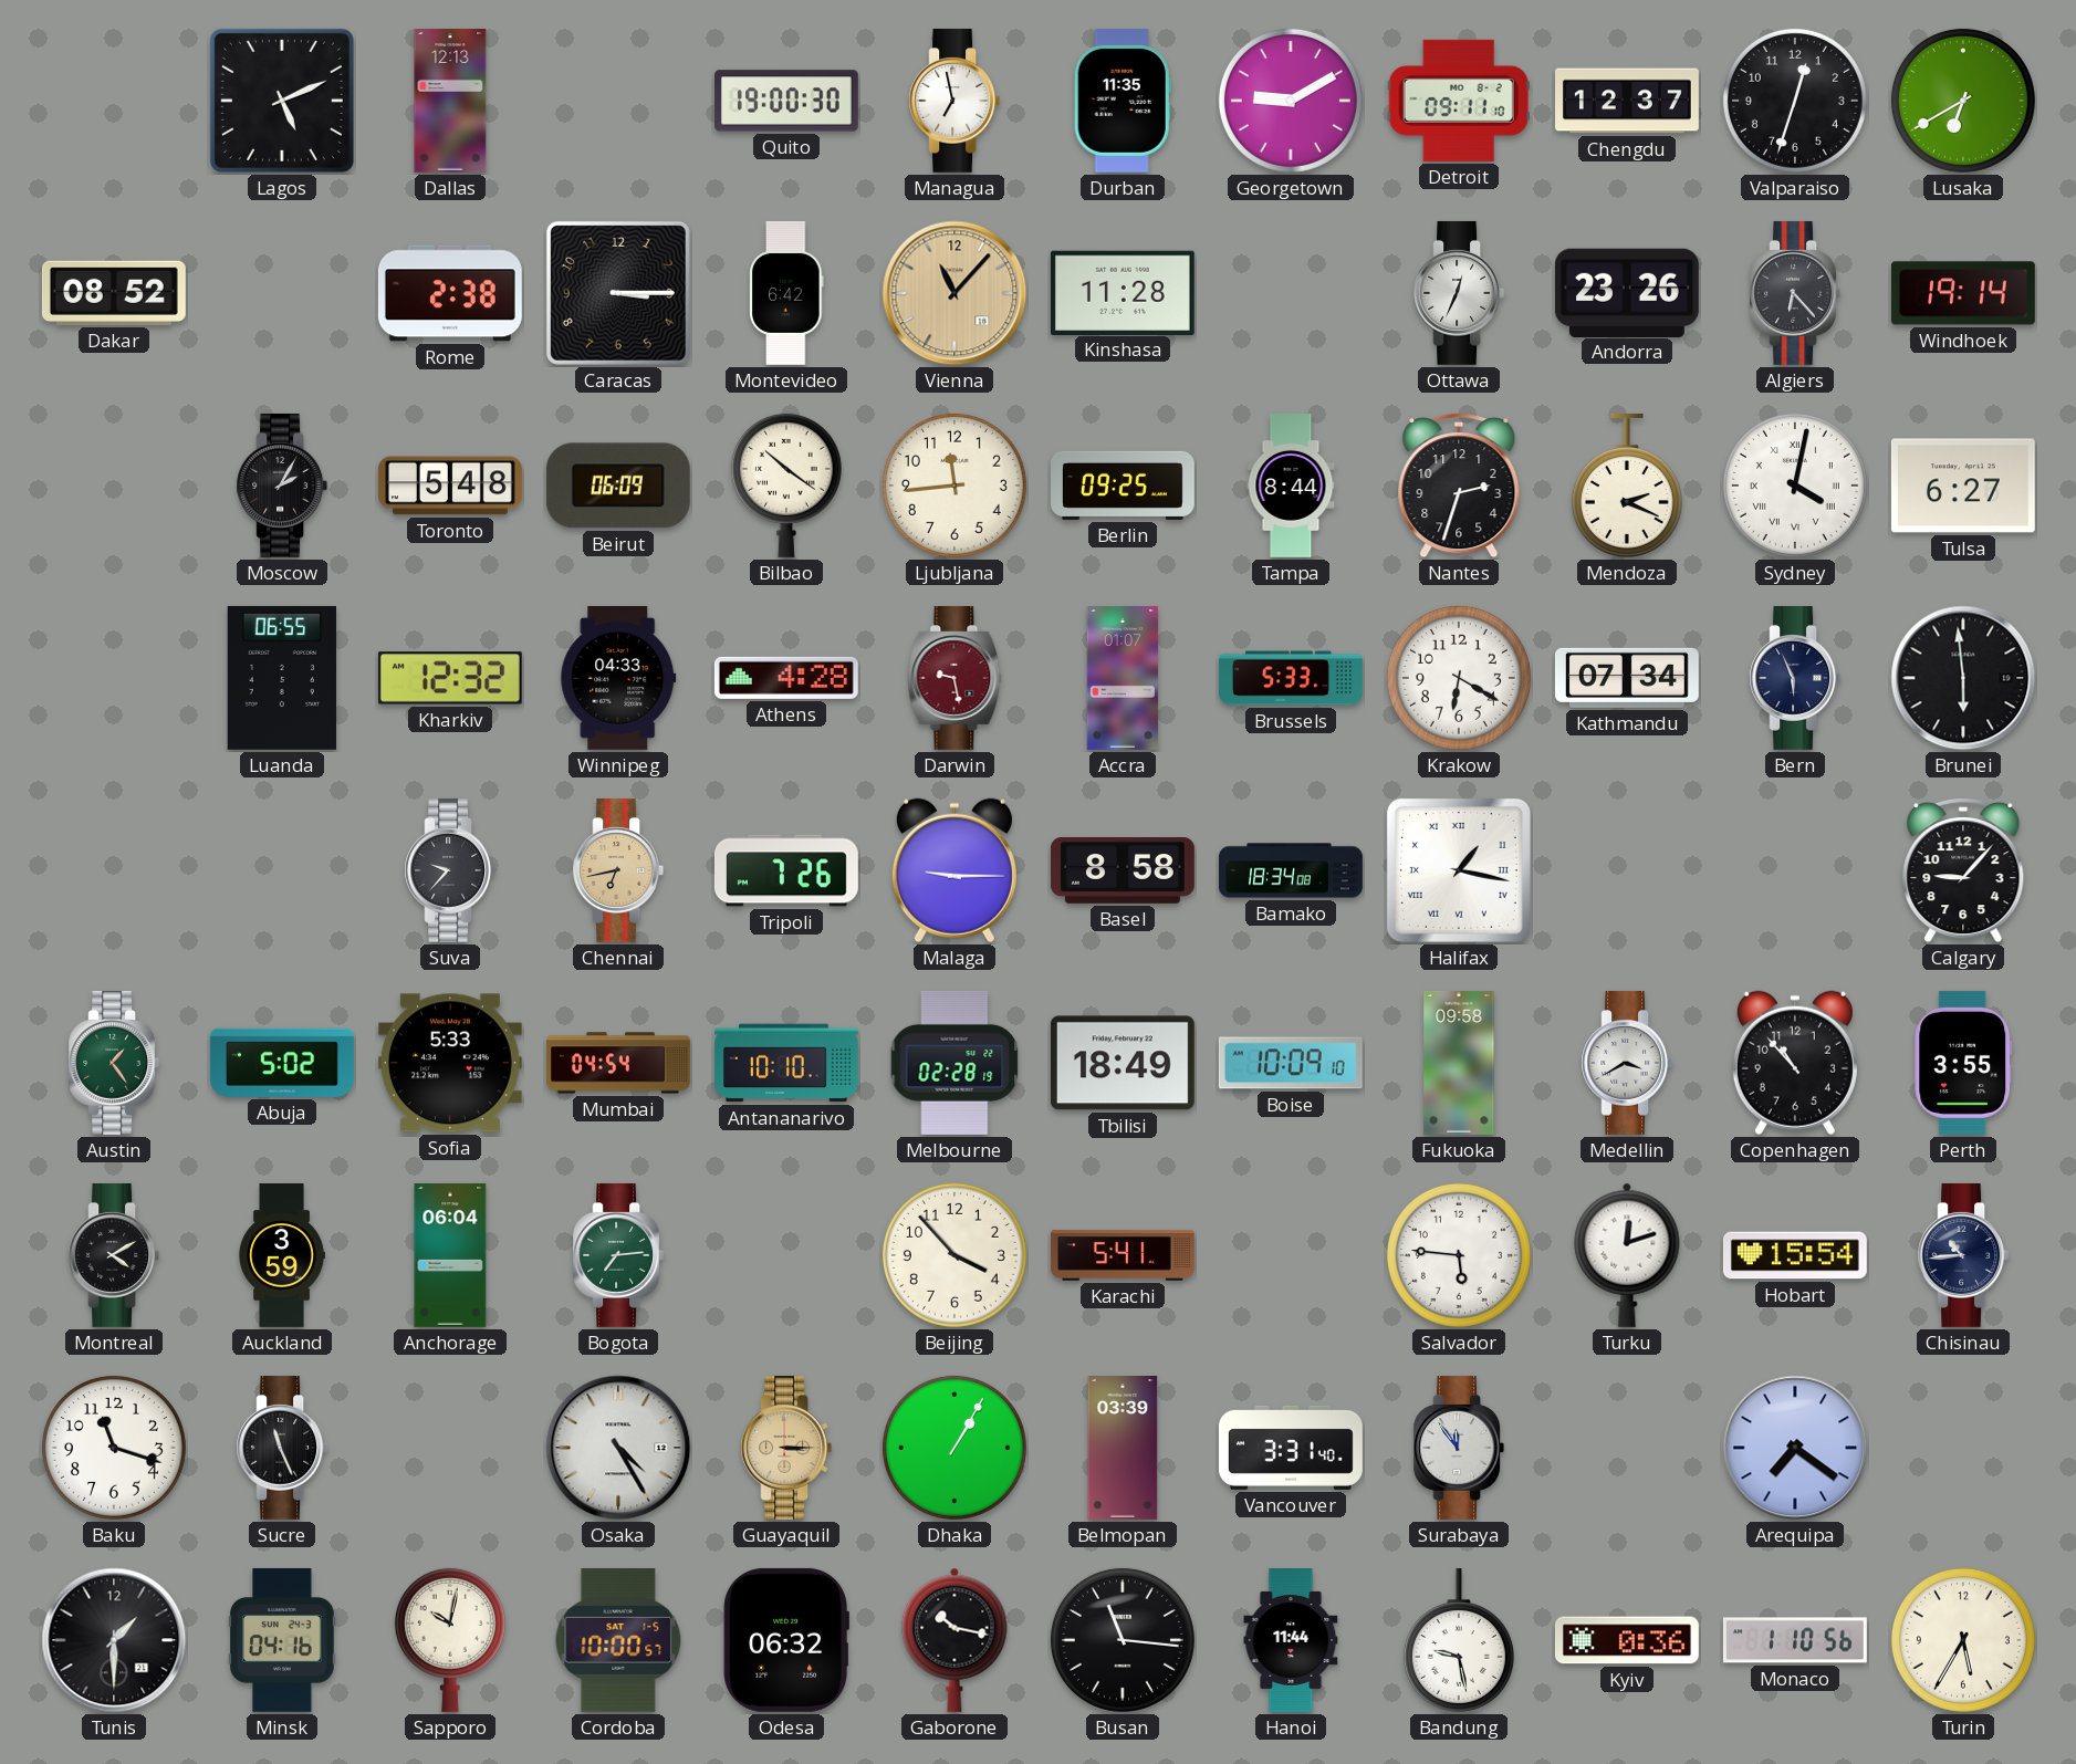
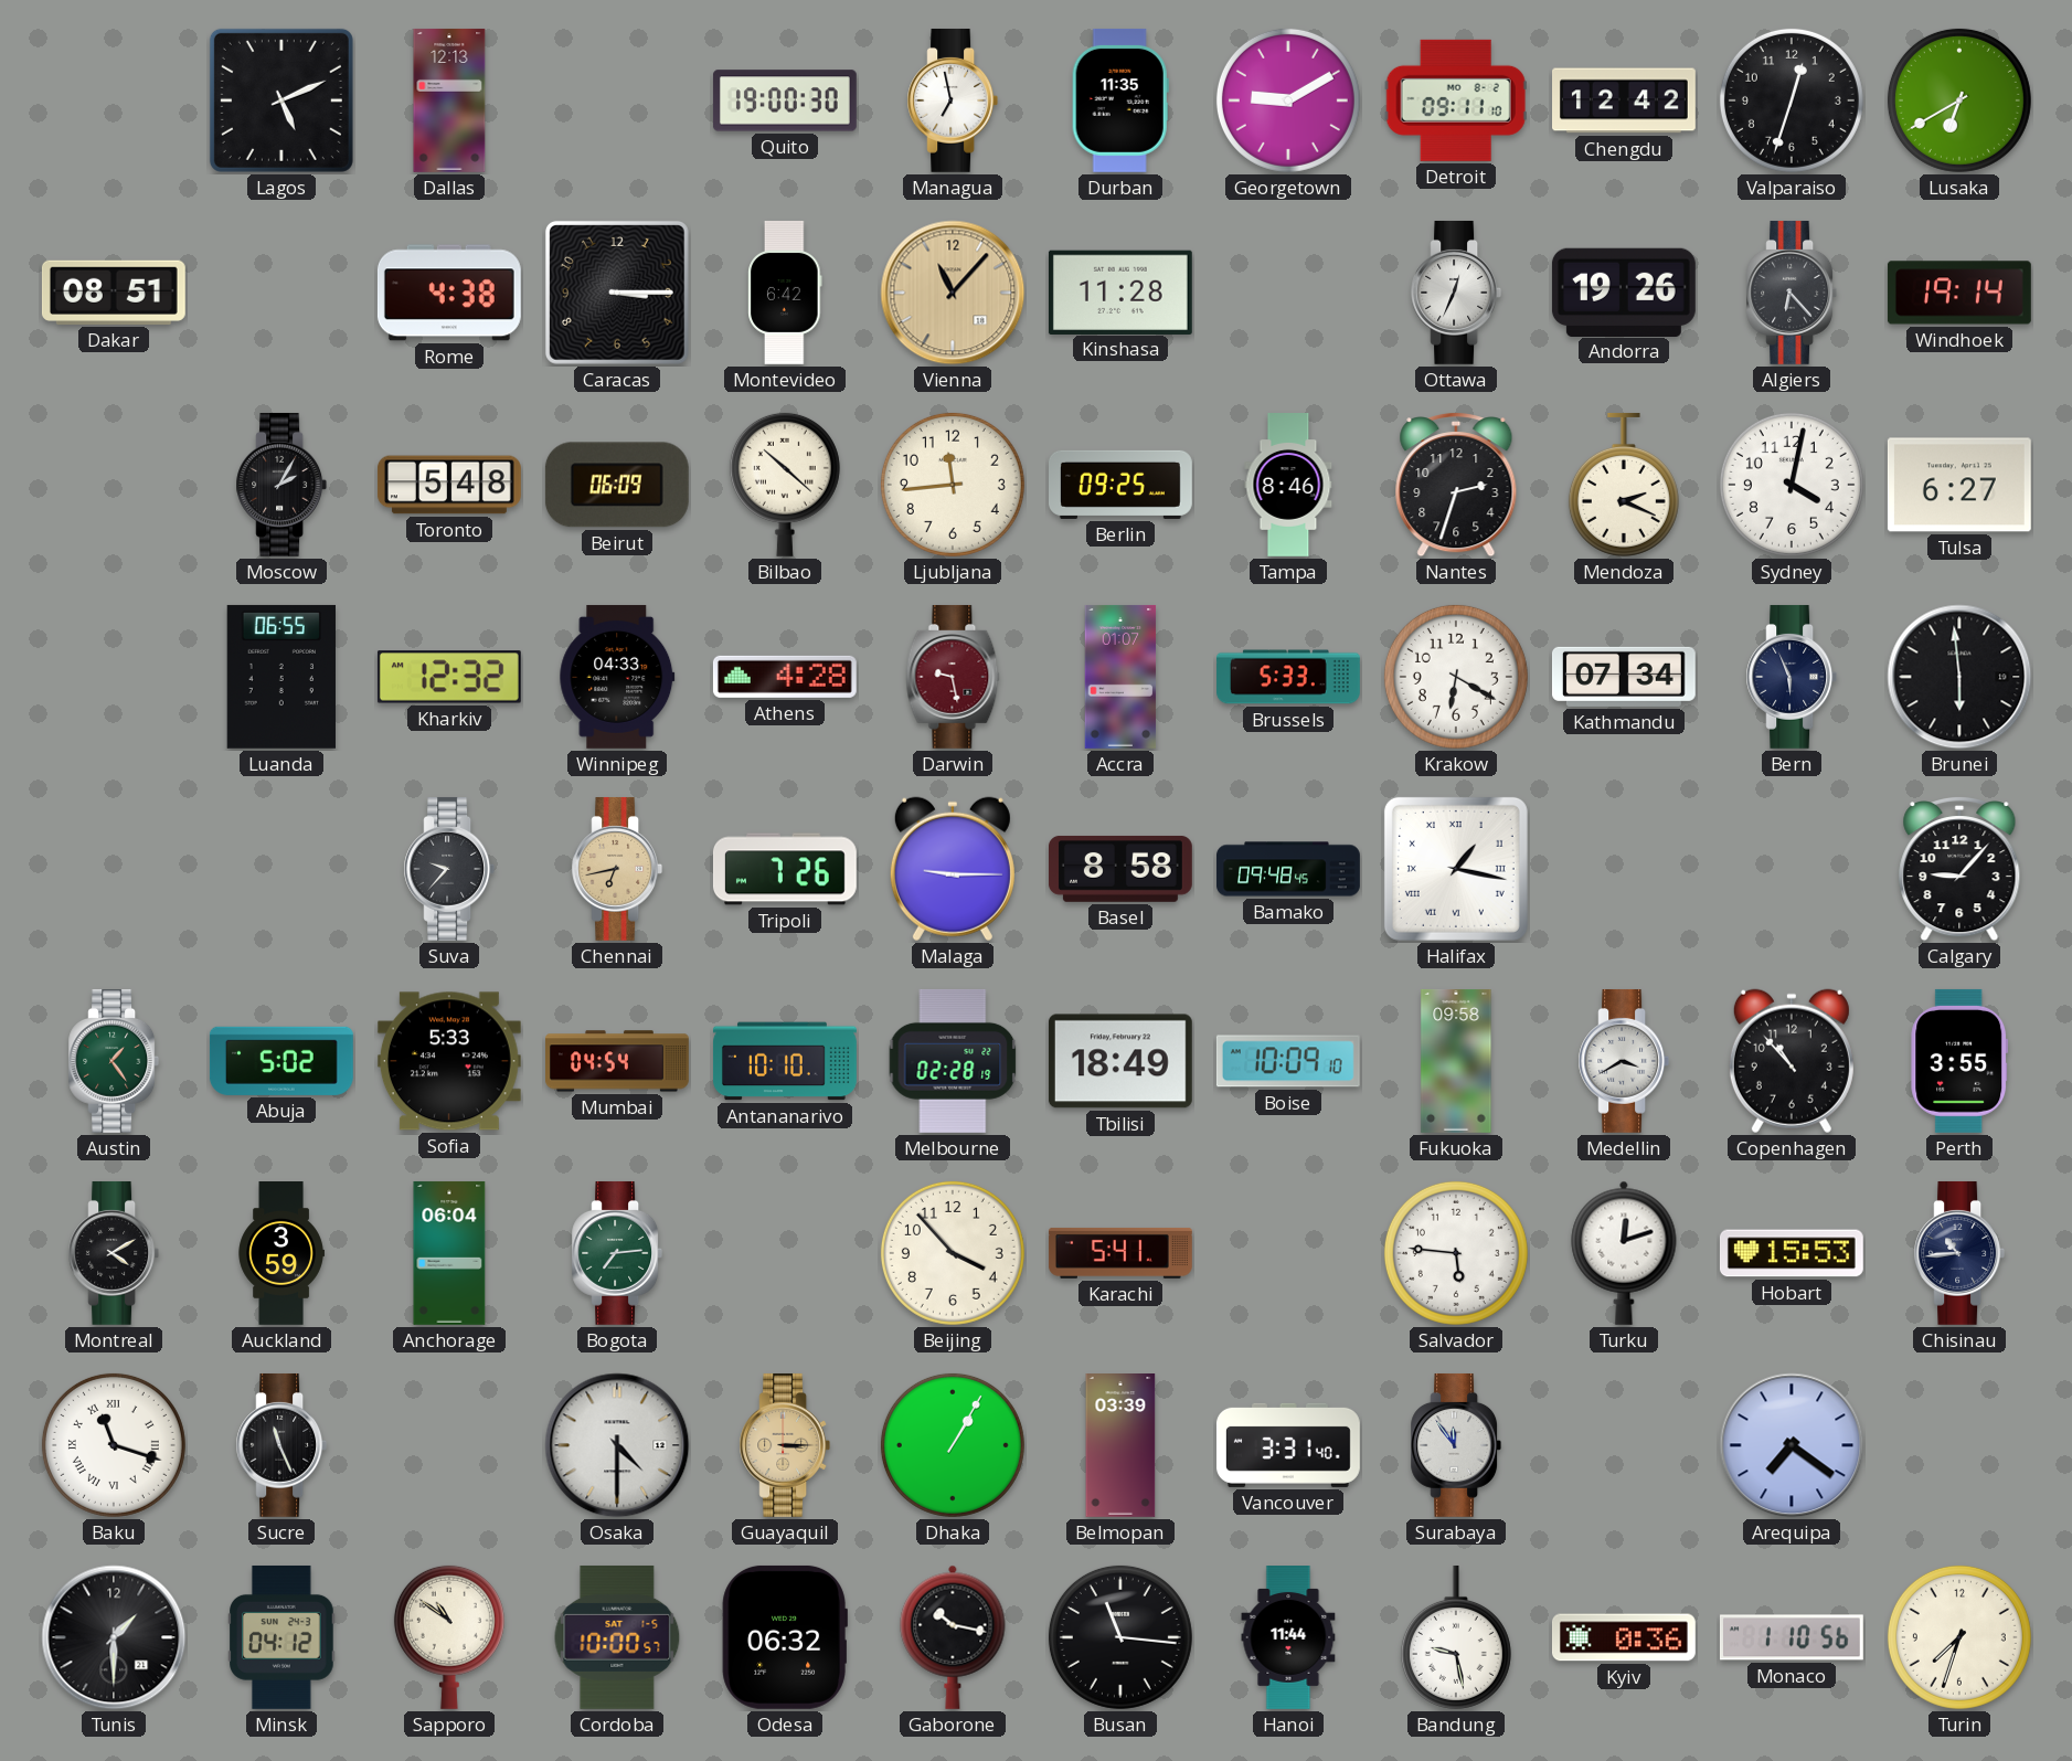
Chengdu: 12:37 -> 12:42
Dakar: 08:52 -> 08:51
Rome: 2:38 -> 4:38
Andorra: 23:26 -> 19:26
Bilbao: 10:21 -> 10:22
Tampa: 8:44 -> 8:46
Sydney numerals: Roman -> Arabic
Bamako: 18:34 -> 09:48
Hobart: 15:54 -> 15:53
Baku numerals: Arabic -> Roman
Osaka: 4:25 -> 4:30
Minsk: 04:16 -> 04:12
Sapporo: 10:02 -> 10:51
Turin: 5:35 -> 7:33
